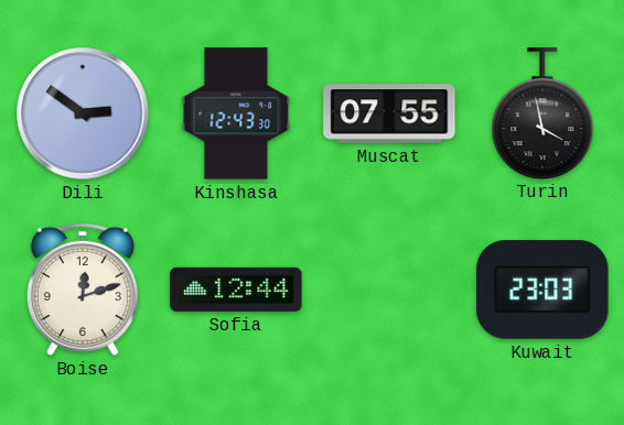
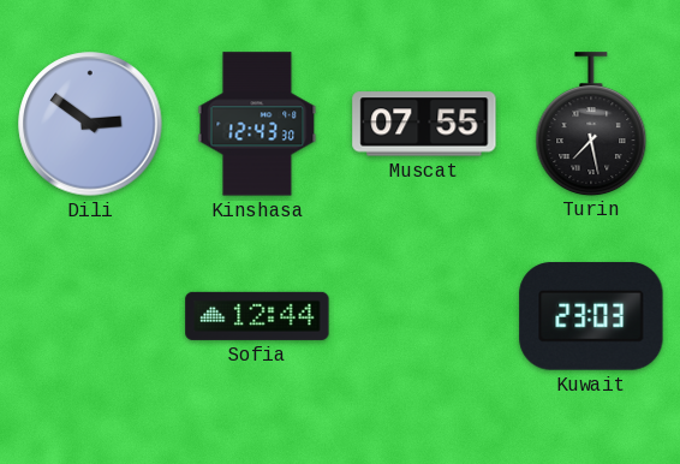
Turin: 3:58 -> 7:28
Boise: 12:12 -> none
